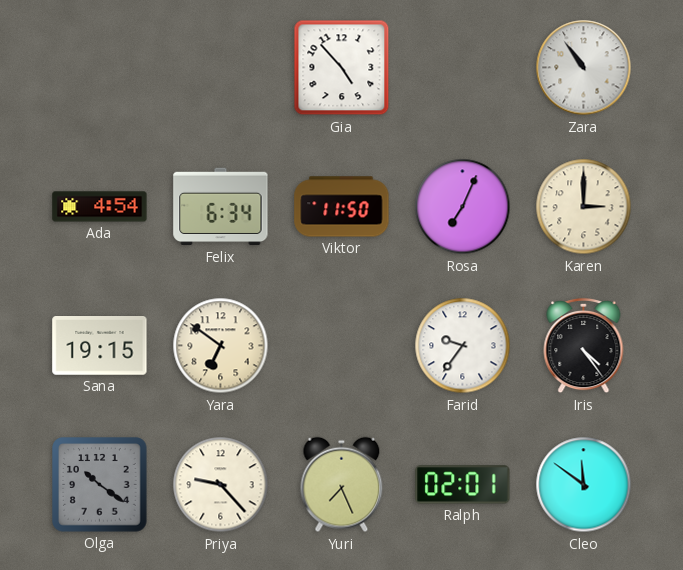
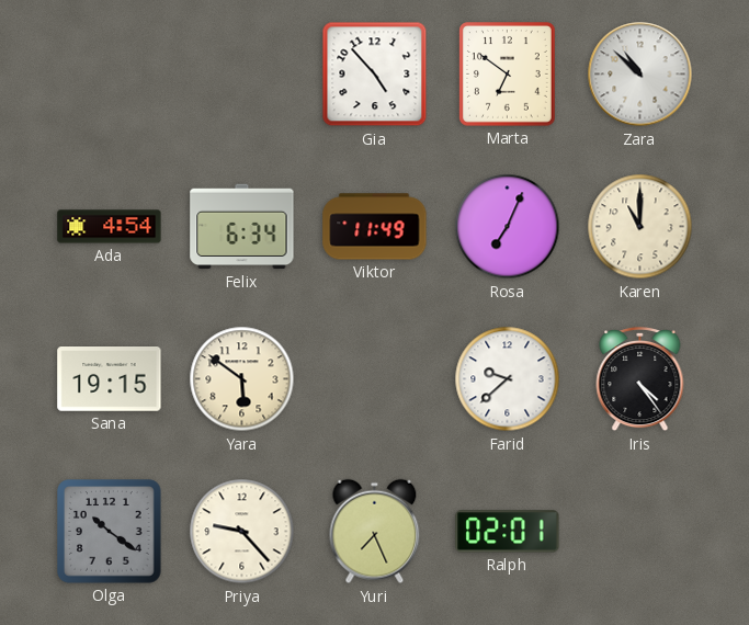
Marta: none -> 6:51
Zara: 10:54 -> 10:52
Viktor: 11:50 -> 11:49
Karen: 3:00 -> 11:00
Yara: 6:51 -> 5:51
Farid: 9:36 -> 9:38
Cleo: 11:51 -> none
